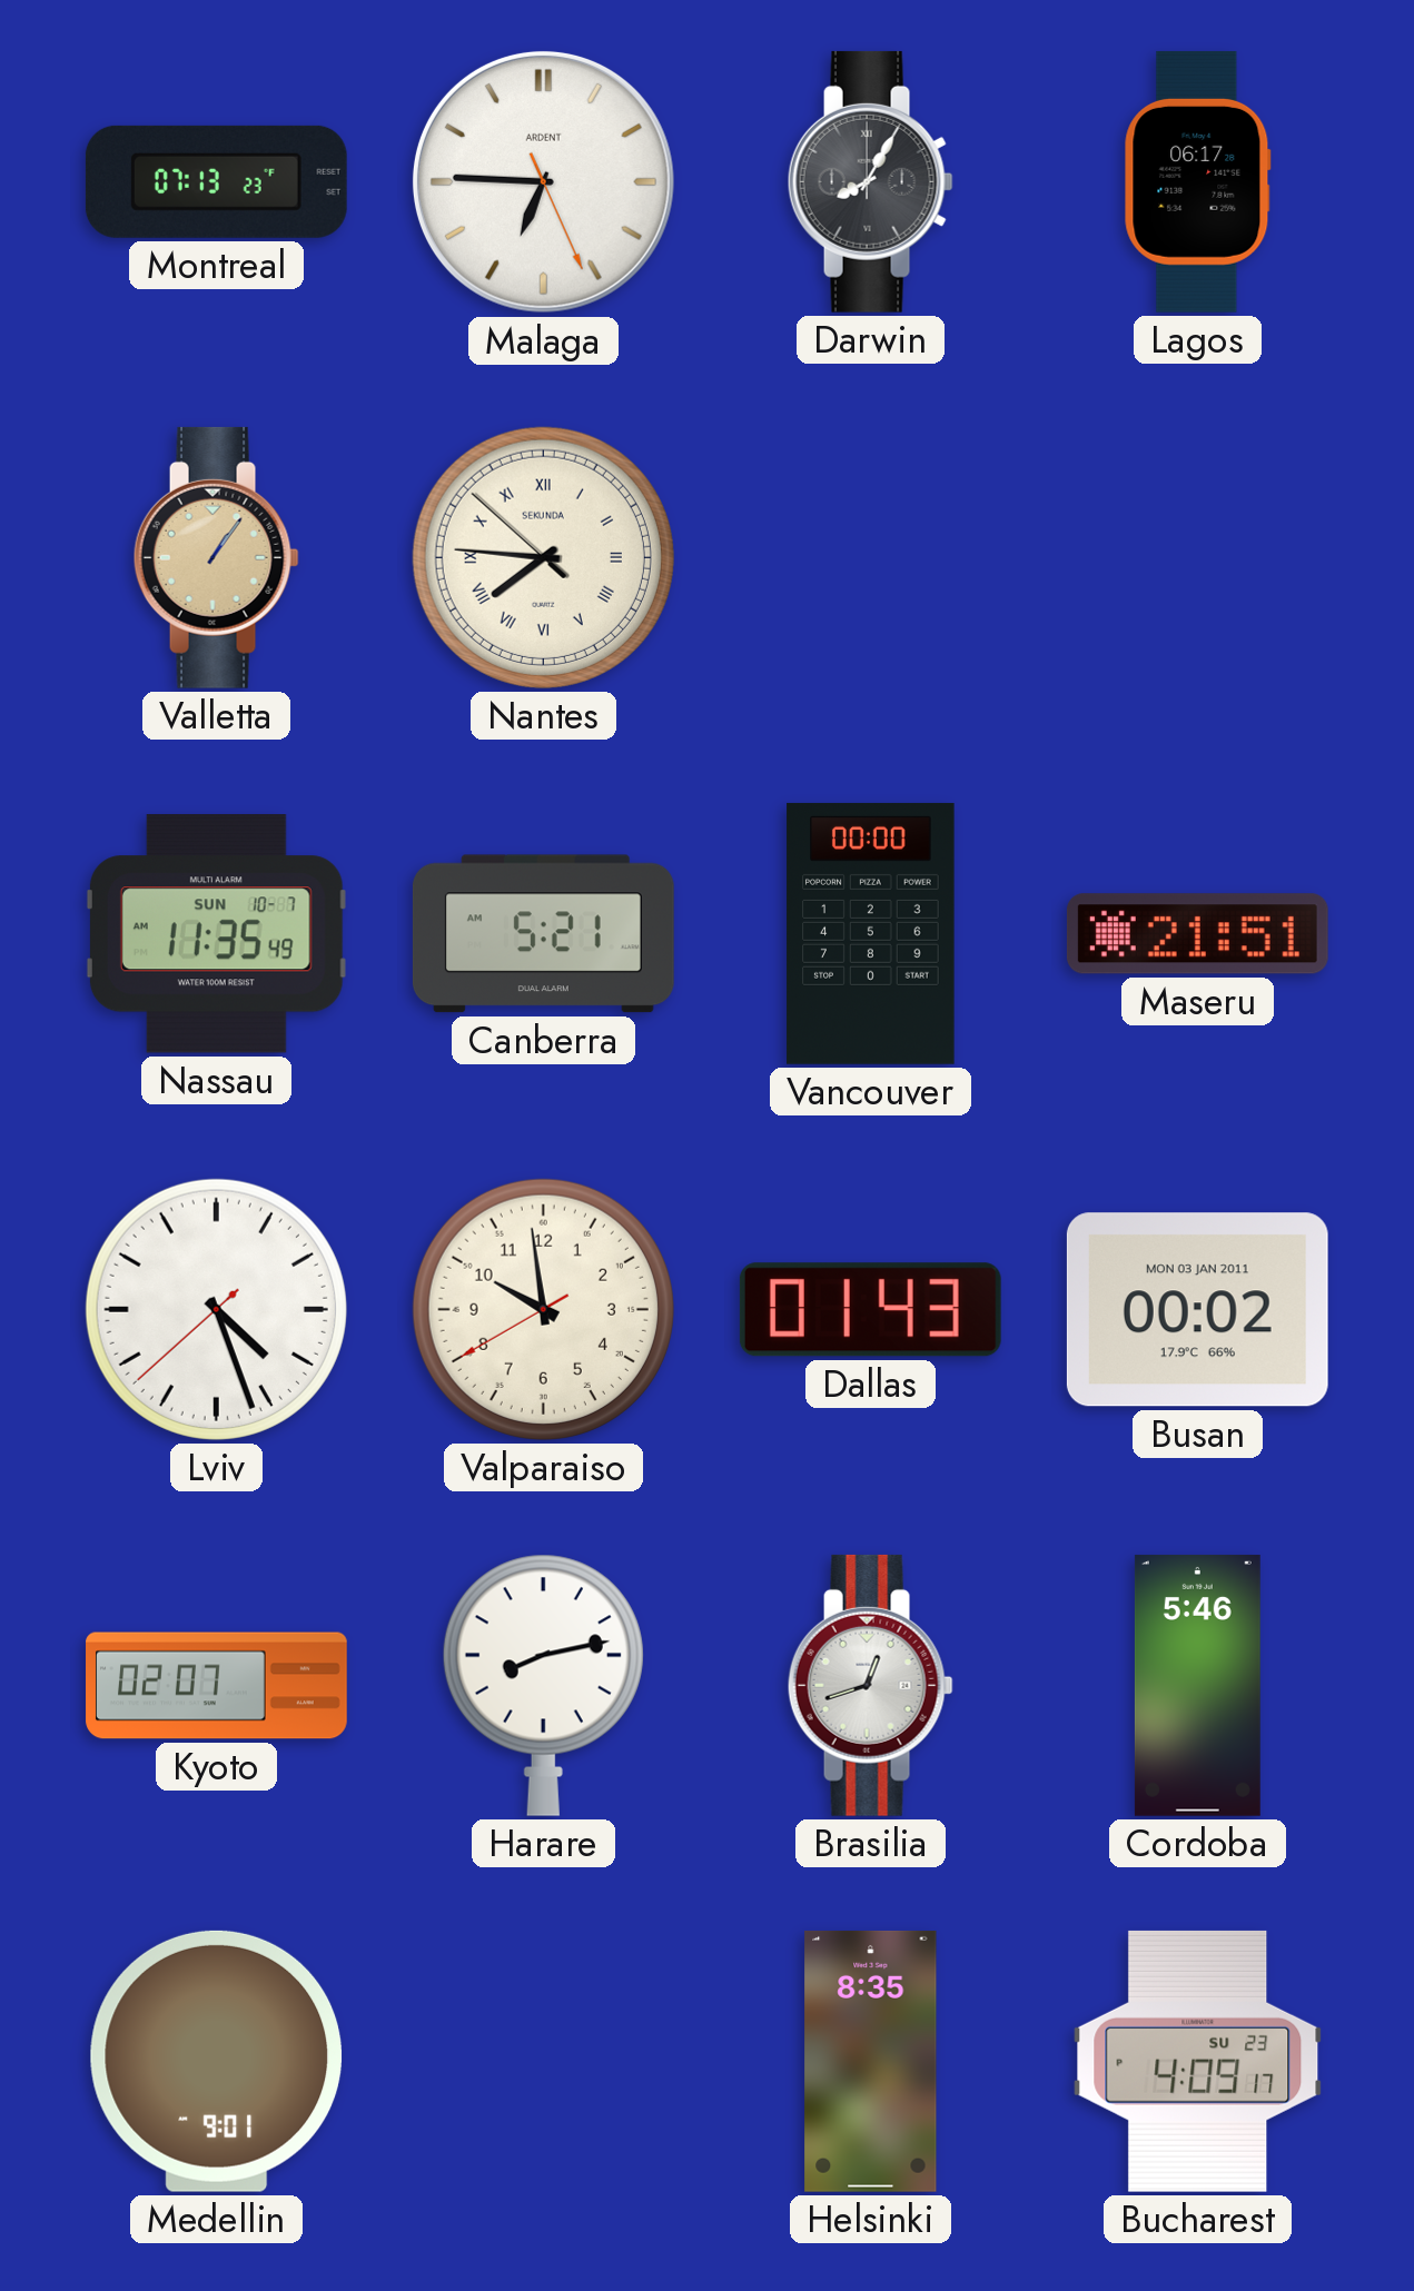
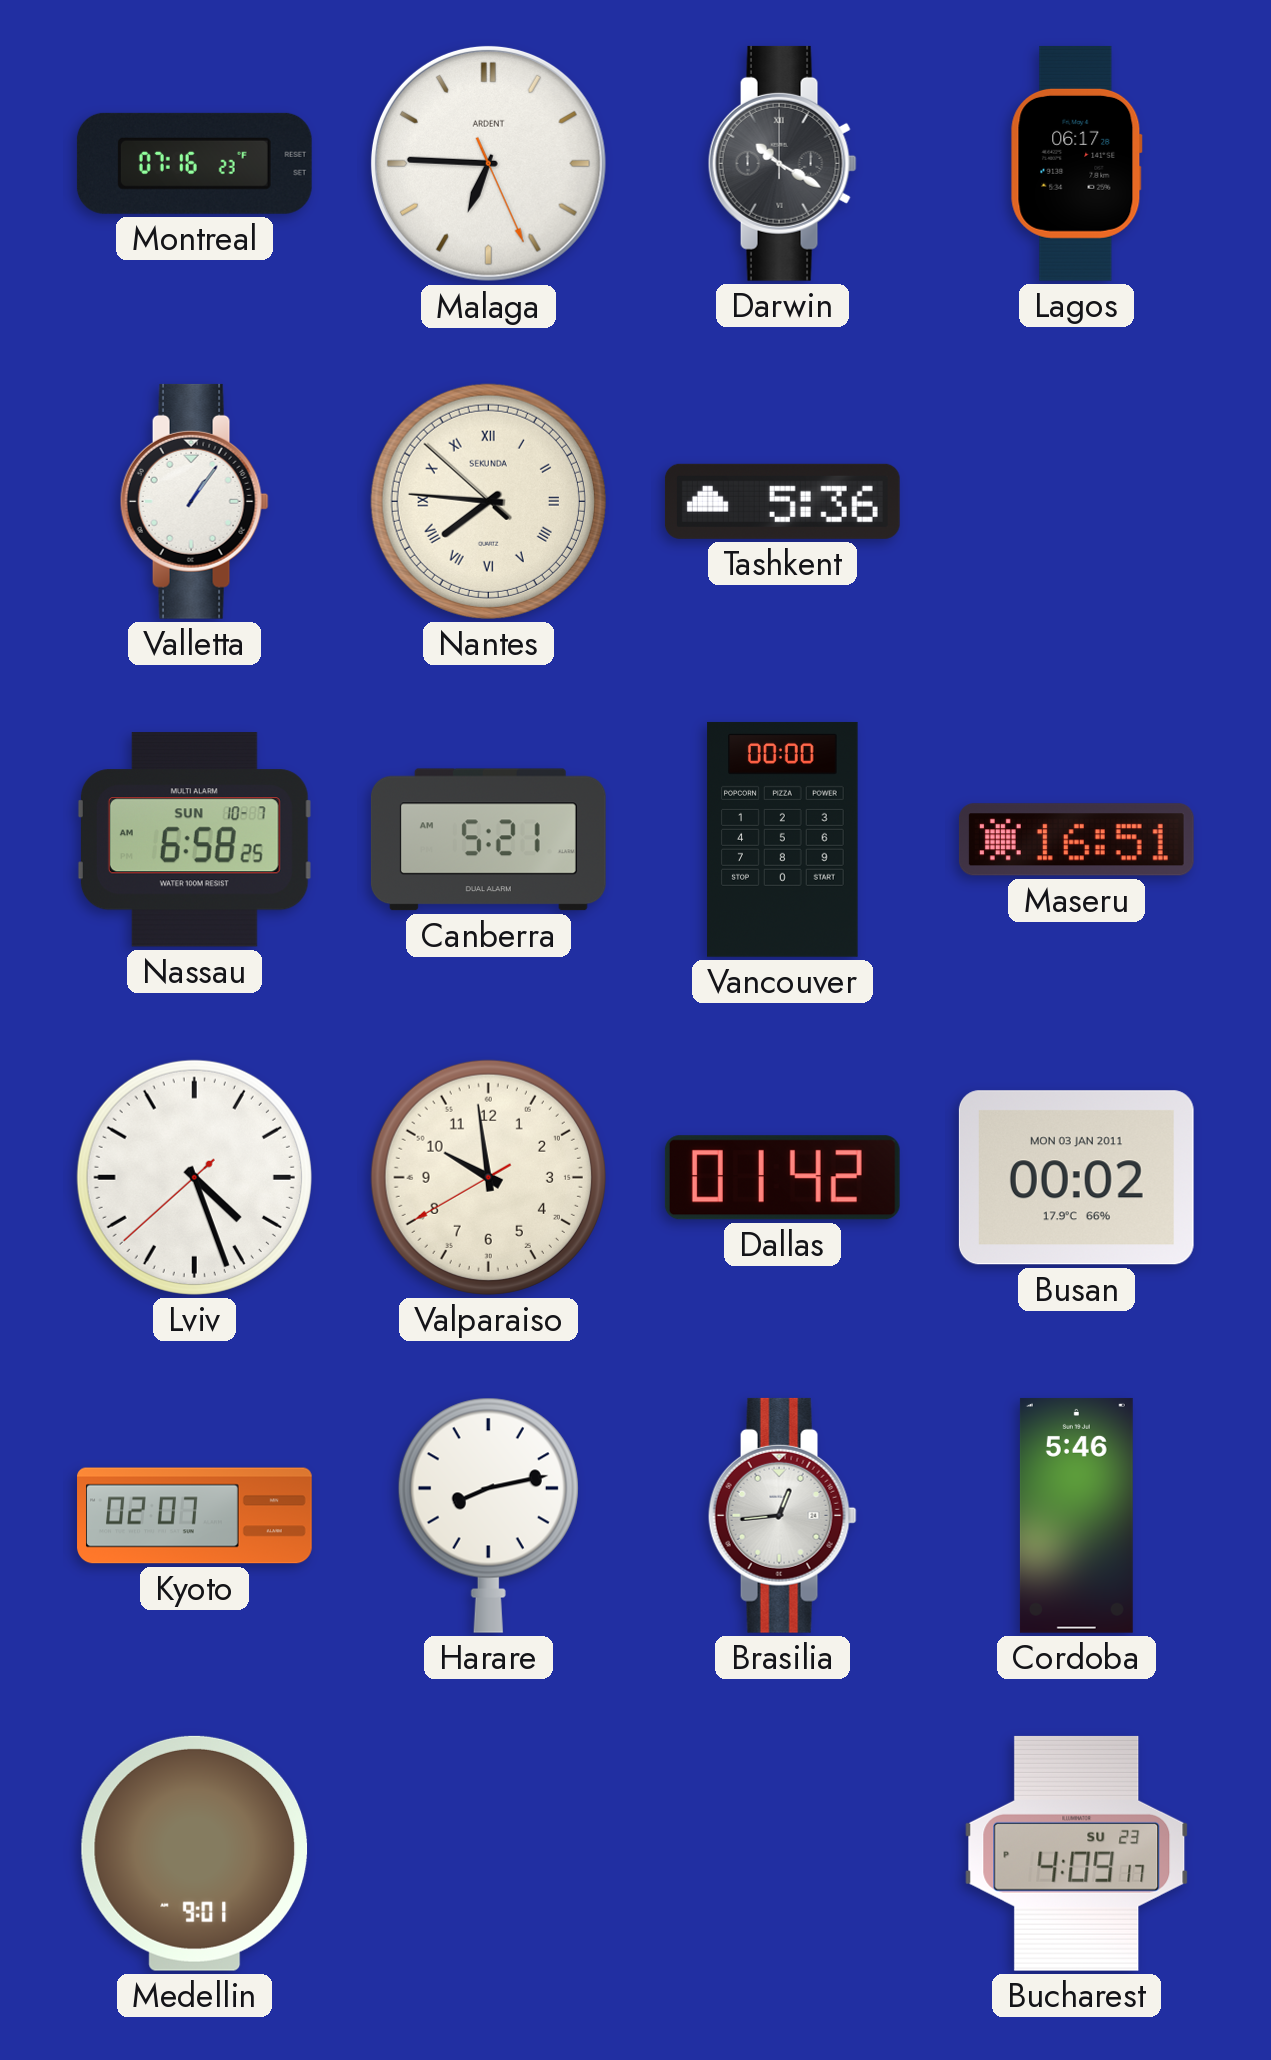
Montreal: 07:13 -> 07:16
Darwin: 8:05 -> 10:20
Valletta dial: champagne -> white
Tashkent: none -> 5:36
Nassau: 11:35 -> 6:58
Maseru: 21:51 -> 16:51
Dallas: 01:43 -> 01:42
Brasilia: 12:42 -> 12:44
Helsinki: 8:35 -> none
